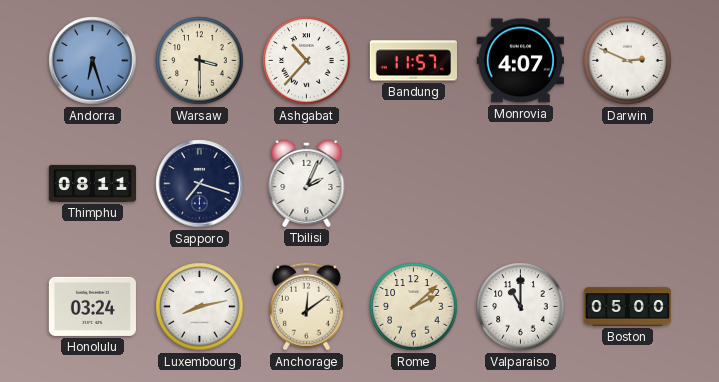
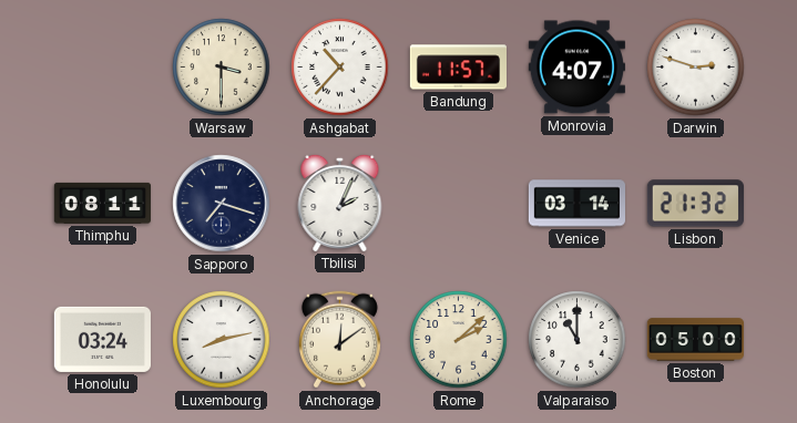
Andorra: 6:27 -> none
Darwin: 2:49 -> 2:48
Venice: none -> 03:14
Lisbon: none -> 21:32
